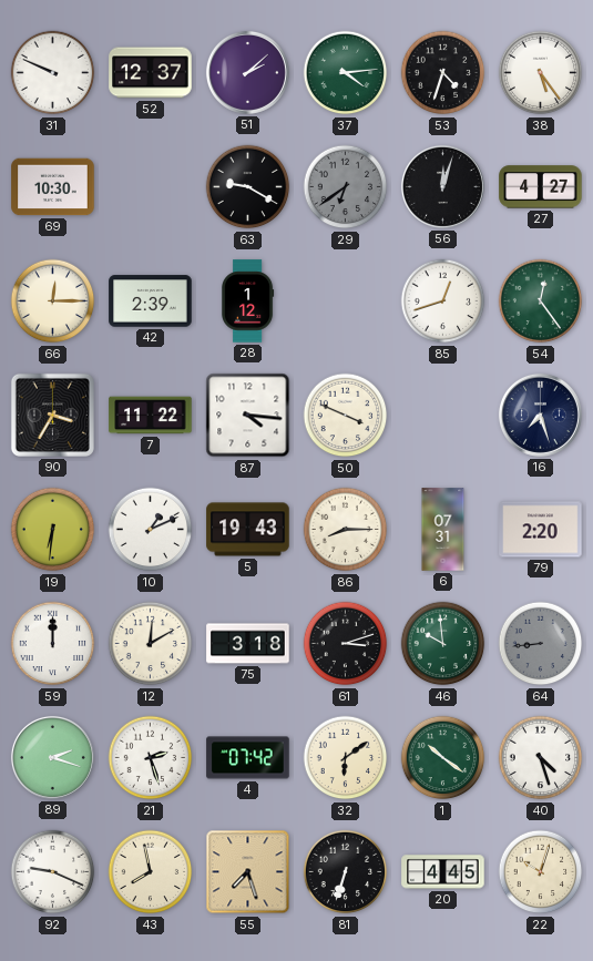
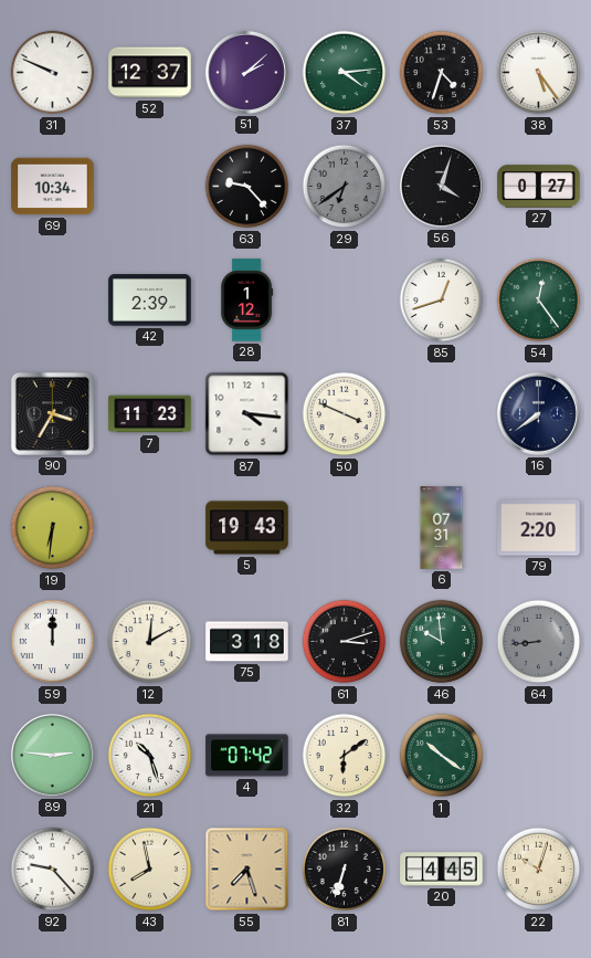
69: 10:30 -> 10:34
63: 9:20 -> 9:23
56: 12:03 -> 4:03
27: 4:27 -> 0:27
66: 12:15 -> none
7: 11:22 -> 11:23
16: 7:27 -> 7:39
10: 1:11 -> none
86: 8:15 -> none
89: 2:18 -> 2:46
21: 2:27 -> 10:27
40: 4:27 -> none
92: 9:19 -> 9:23
